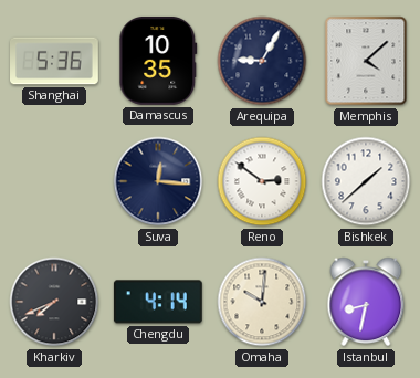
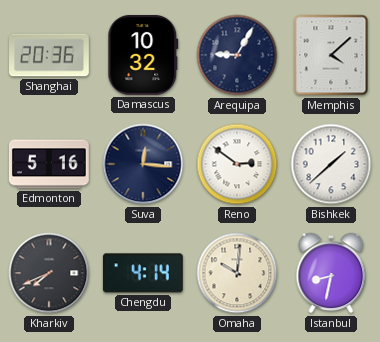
Shanghai: 5:36 -> 20:36
Damascus: 10:35 -> 10:32
Edmonton: none -> 5:16
